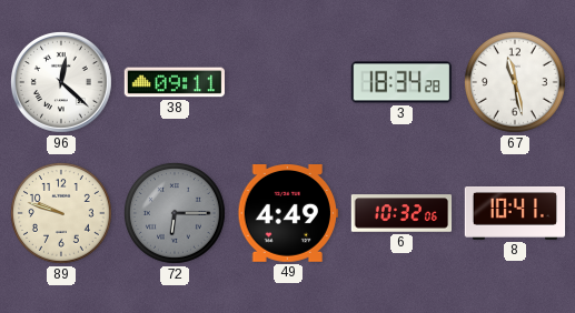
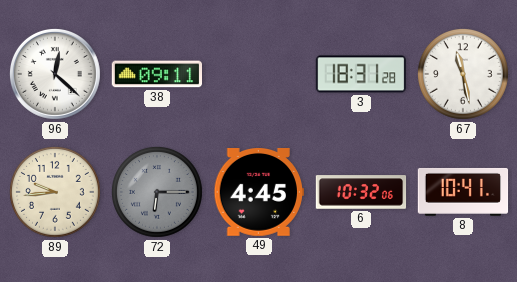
3: 18:34 -> 18:31
89: 9:48 -> 9:44
49: 4:49 -> 4:45
